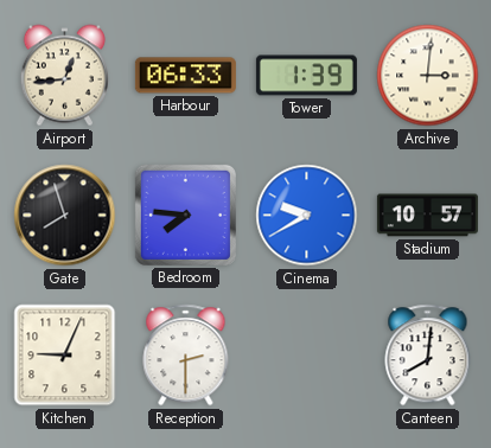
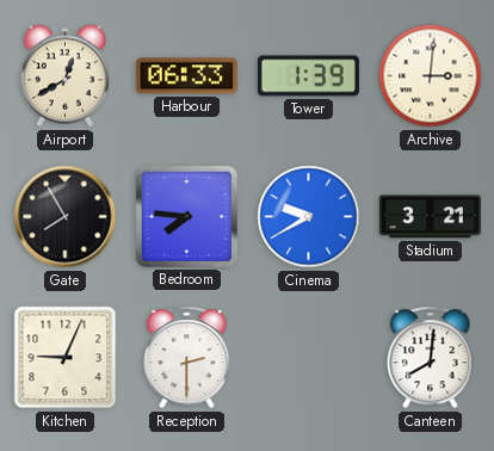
Airport: 12:44 -> 12:40
Gate: 7:57 -> 7:55
Stadium: 10:57 -> 3:21
